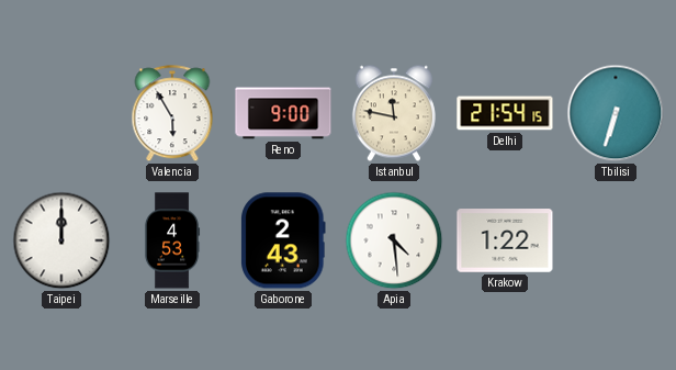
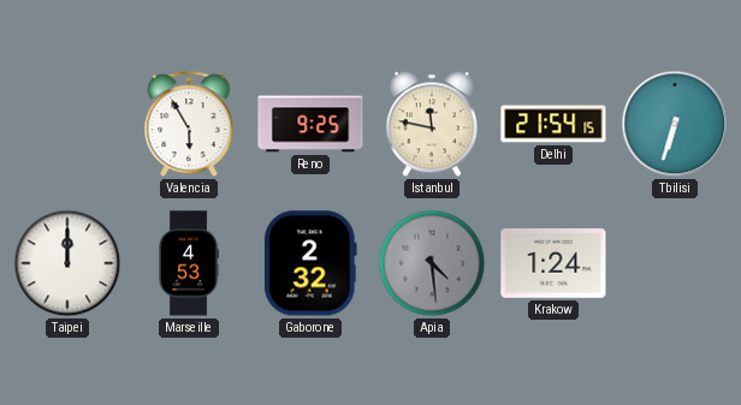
Reno: 9:00 -> 9:25
Gaborone: 2:43 -> 2:32
Apia dial: white -> grey
Krakow: 1:22 -> 1:24
